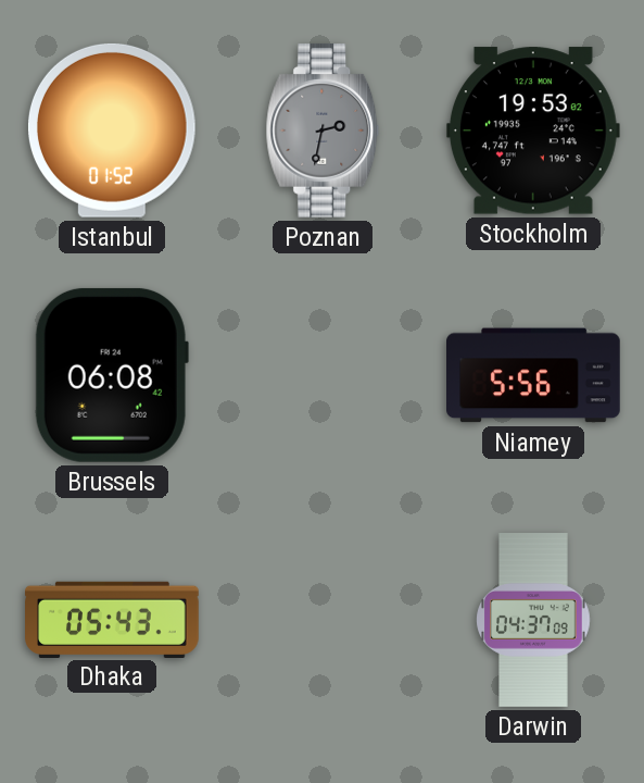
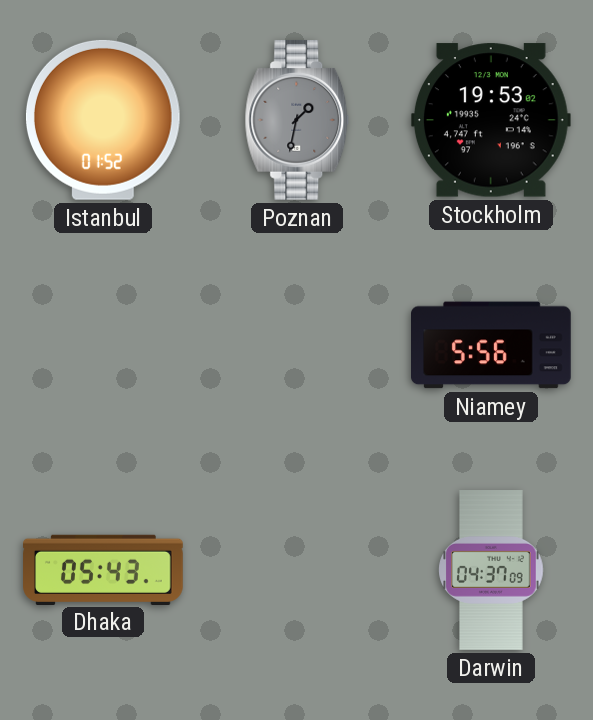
Poznan: 2:32 -> 1:32
Brussels: 06:08 -> none
